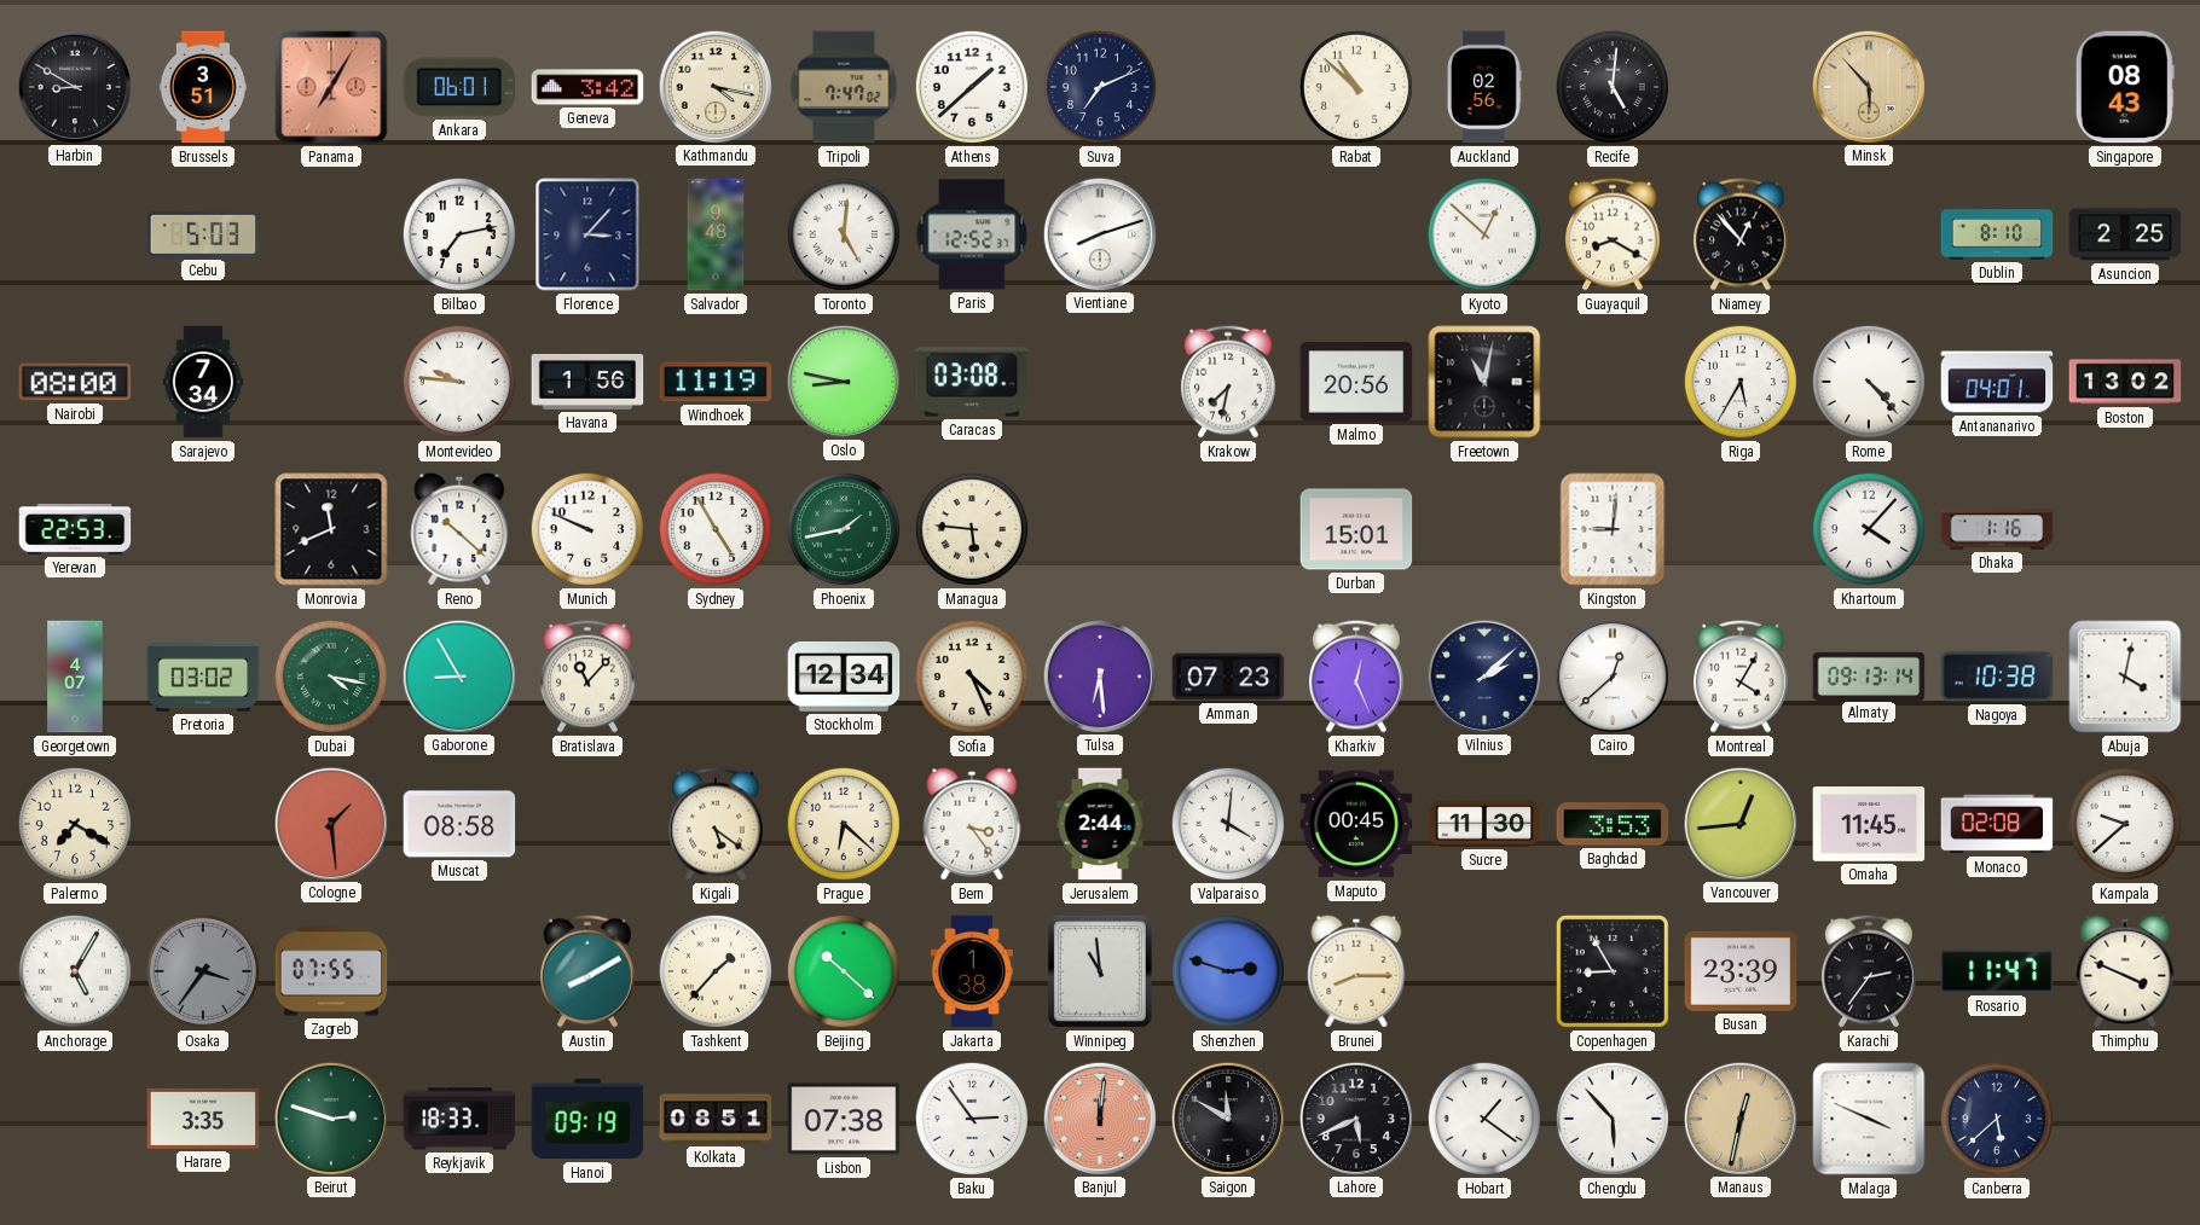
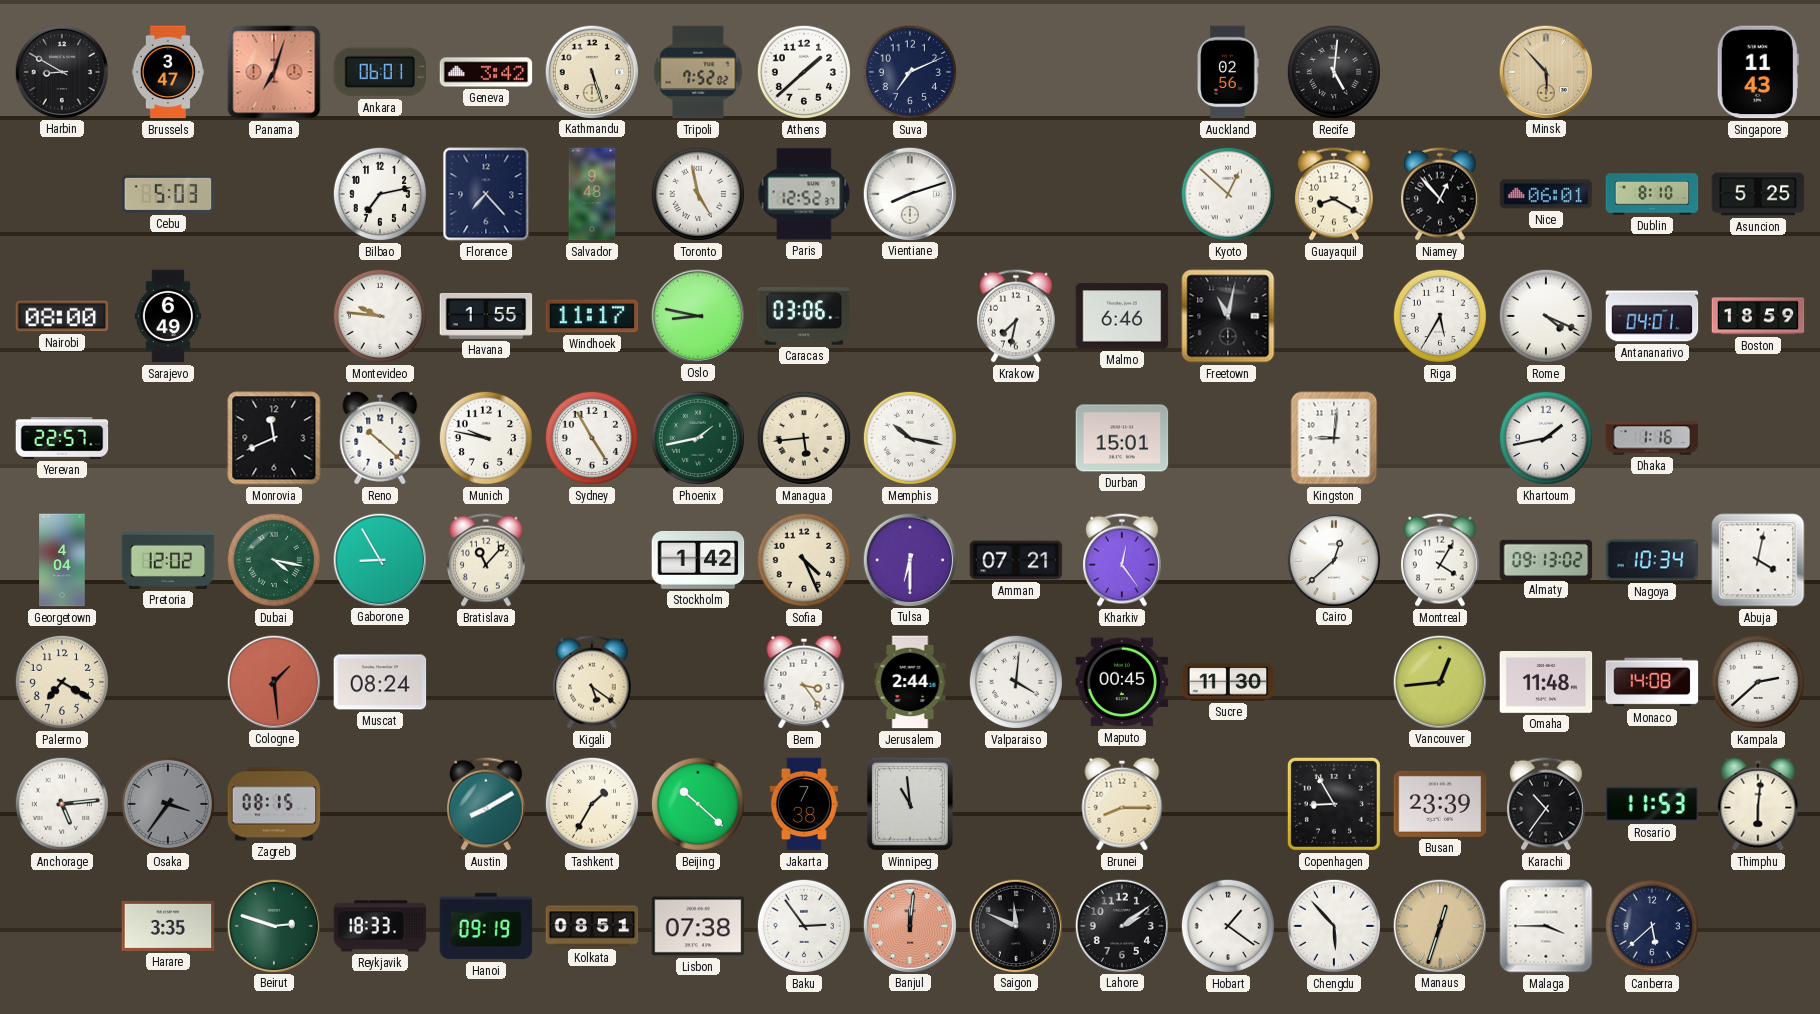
Brussels: 3:51 -> 3:47
Panama: 7:05 -> 7:03
Kathmandu: 4:17 -> 5:27
Tripoli: 7:47 -> 7:52
Rabat: 10:52 -> none
Singapore: 08:43 -> 11:43
Florence: 3:07 -> 7:23
Toronto: 5:01 -> 4:58
Nice: none -> 06:01
Asuncion: 2:25 -> 5:25
Sarajevo: 7:34 -> 6:49
Havana: 1:56 -> 1:55
Windhoek: 11:19 -> 11:17
Caracas: 03:08 -> 03:06
Malmo: 20:56 -> 6:46
Rome: 4:23 -> 4:19
Boston: 13:02 -> 18:59
Yerevan: 22:53 -> 22:57
Munich: 9:49 -> 9:47
Managua: 5:46 -> 5:44
Memphis: none -> 10:17
Khartoum: 4:07 -> 1:43
Georgetown: 4:07 -> 4:04
Pretoria: 03:02 -> 12:02
Stockholm: 12:34 -> 1:42
Tulsa: 6:29 -> 6:30
Amman: 07:23 -> 07:21
Kharkiv: 12:26 -> 12:24
Vilnius: 2:08 -> none
Almaty: 09:13:14 -> 09:13:02
Nagoya: 10:38 -> 10:34
Muscat: 08:58 -> 08:24
Prague: 6:22 -> none
Baghdad: 3:53 -> none
Omaha: 11:45 -> 11:48
Monaco: 02:08 -> 14:08
Kampala: 9:38 -> 2:38
Anchorage: 5:05 -> 5:14
Zagreb: 07:55 -> 08:15
Tashkent: 1:37 -> 1:35
Jakarta: 1:38 -> 7:38
Shenzhen: 2:48 -> none
Karachi: 2:36 -> 10:36
Rosario: 11:47 -> 11:53
Thimphu: 3:49 -> 6:01
Saigon: 11:50 -> 11:49
Lahore: 5:41 -> 2:09
Manaus: 12:32 -> 12:33
Malaga: 3:49 -> 3:45
